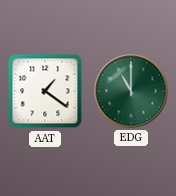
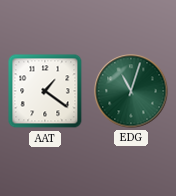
EDG: 11:00 -> 11:03
